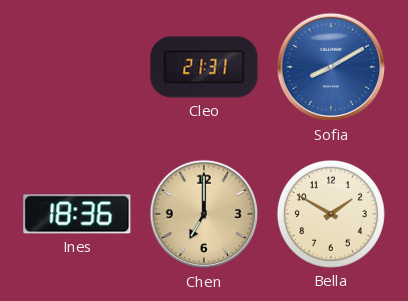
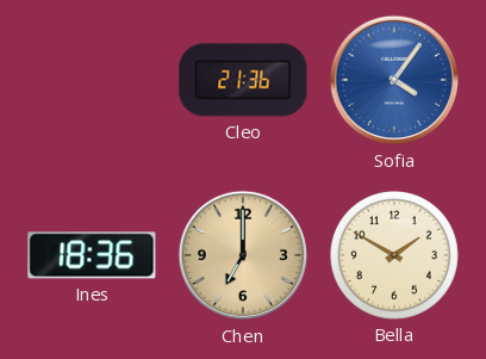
Cleo: 21:31 -> 21:36
Sofia: 8:10 -> 4:06
